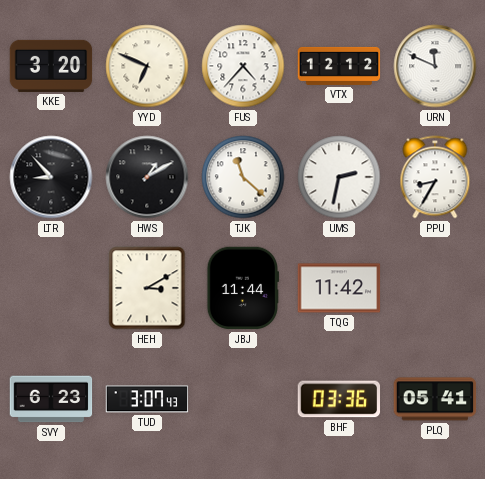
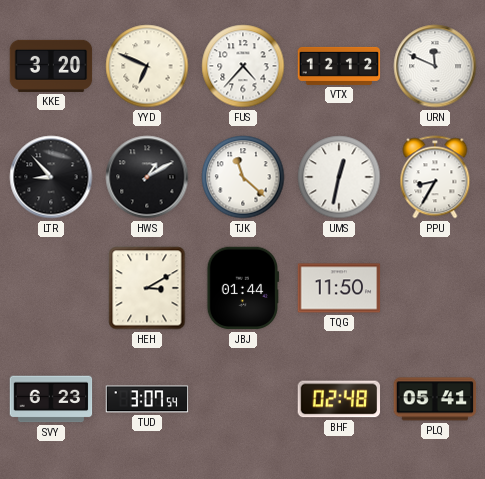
UMS: 2:32 -> 12:32
JBJ: 11:44 -> 01:44
TQG: 11:42 -> 11:50
TUD: 3:07:43 -> 3:07:54
BHF: 03:36 -> 02:48
